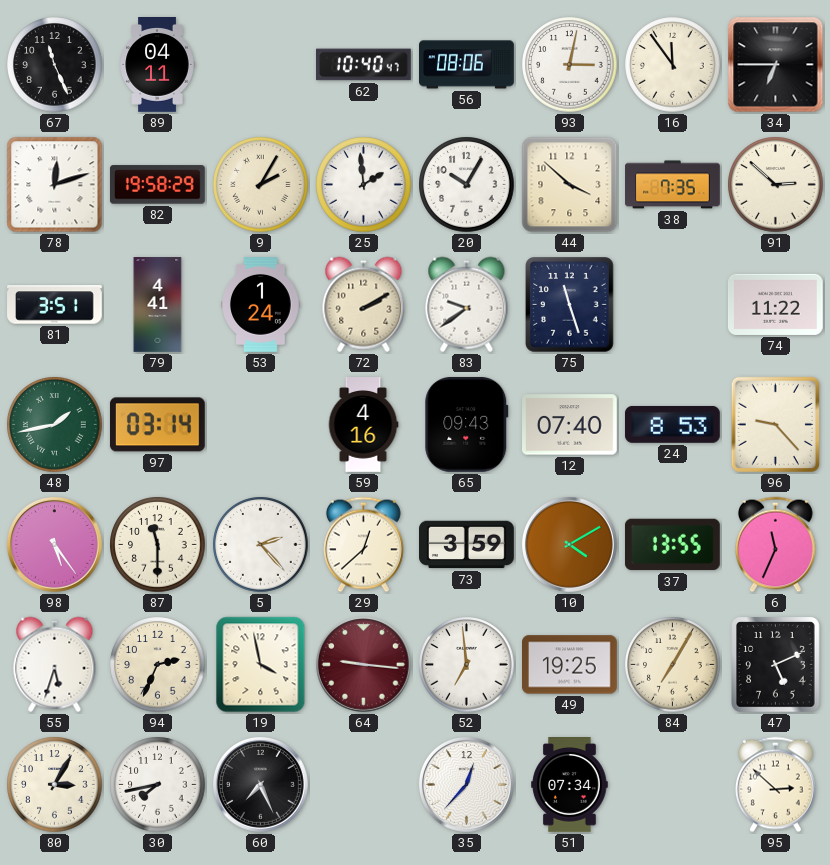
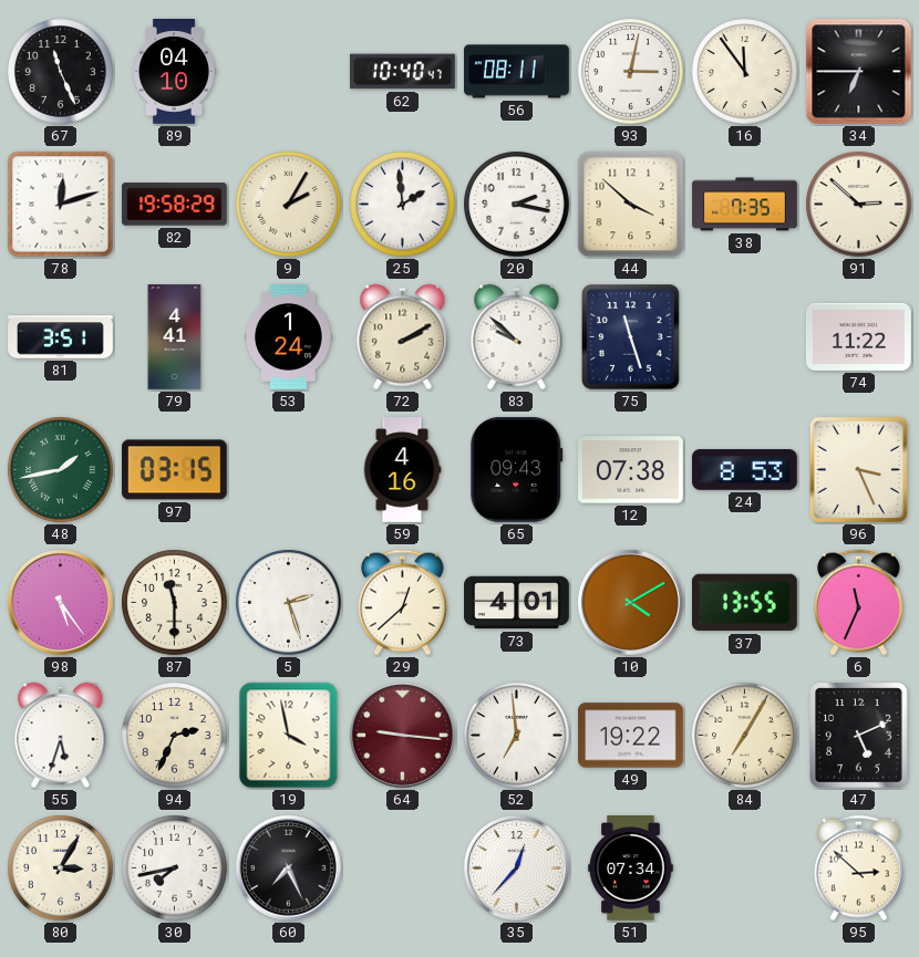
89: 04:11 -> 04:10
56: 08:06 -> 08:11
20: 10:05 -> 2:17
83: 9:39 -> 9:52
97: 03:14 -> 03:15
12: 07:40 -> 07:38
96: 9:23 -> 3:26
5: 2:23 -> 2:27
73: 3:59 -> 4:01
49: 19:25 -> 19:22
